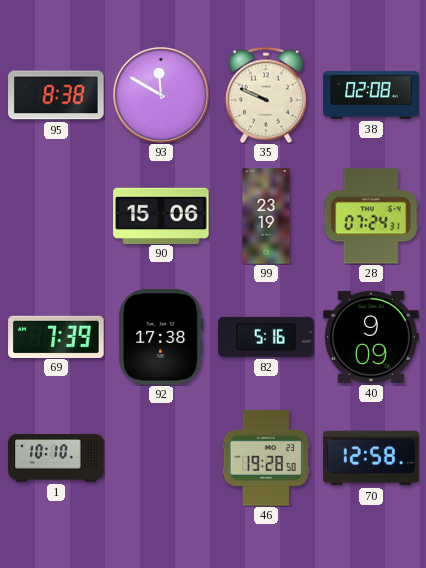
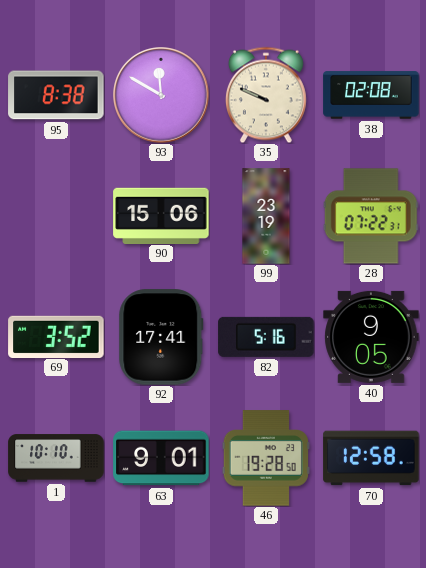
28: 07:24 -> 07:22
69: 7:39 -> 3:52
92: 17:38 -> 17:41
40: 9:09 -> 9:05
63: none -> 9:01
